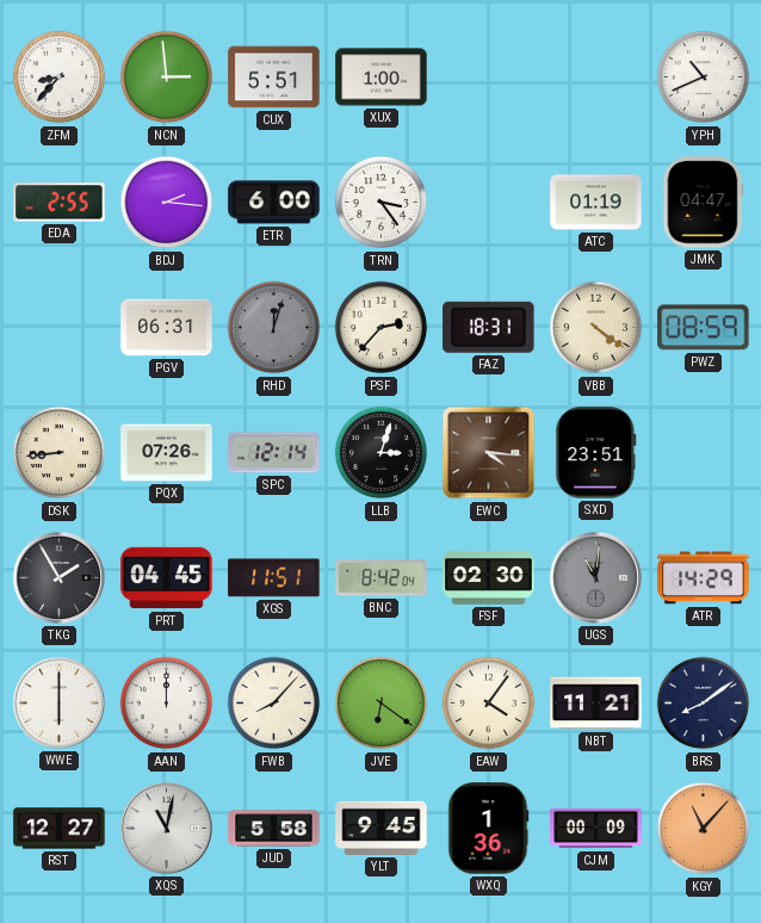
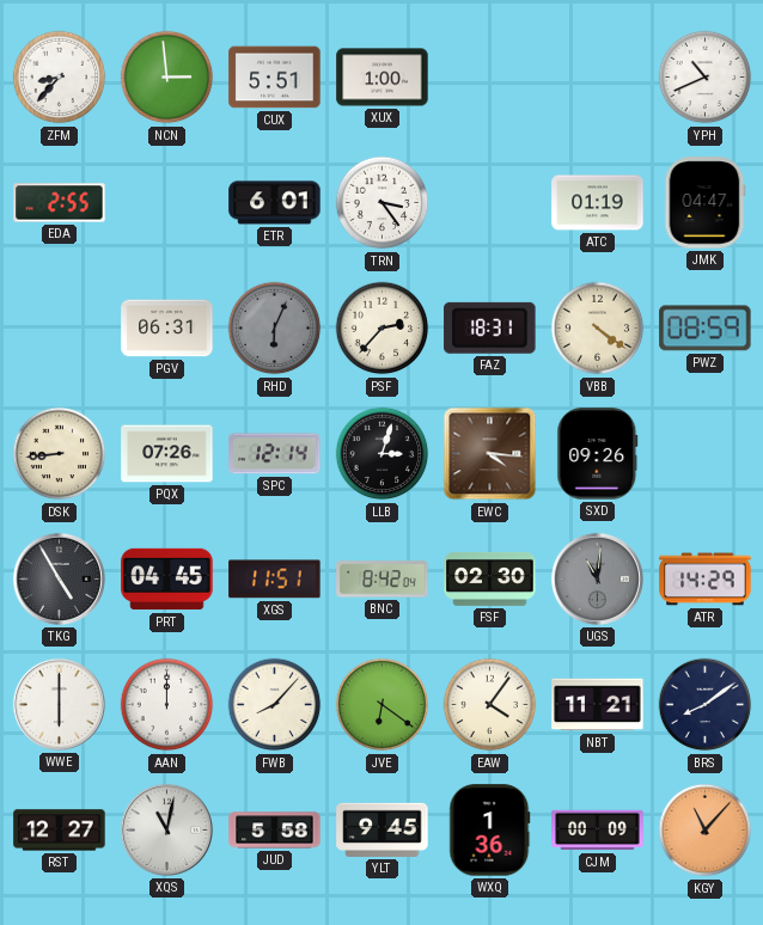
BDJ: 2:16 -> none
ETR: 6:00 -> 6:01
RHD: 12:03 -> 6:04
SXD: 23:51 -> 09:26
TKG: 1:55 -> 4:55
